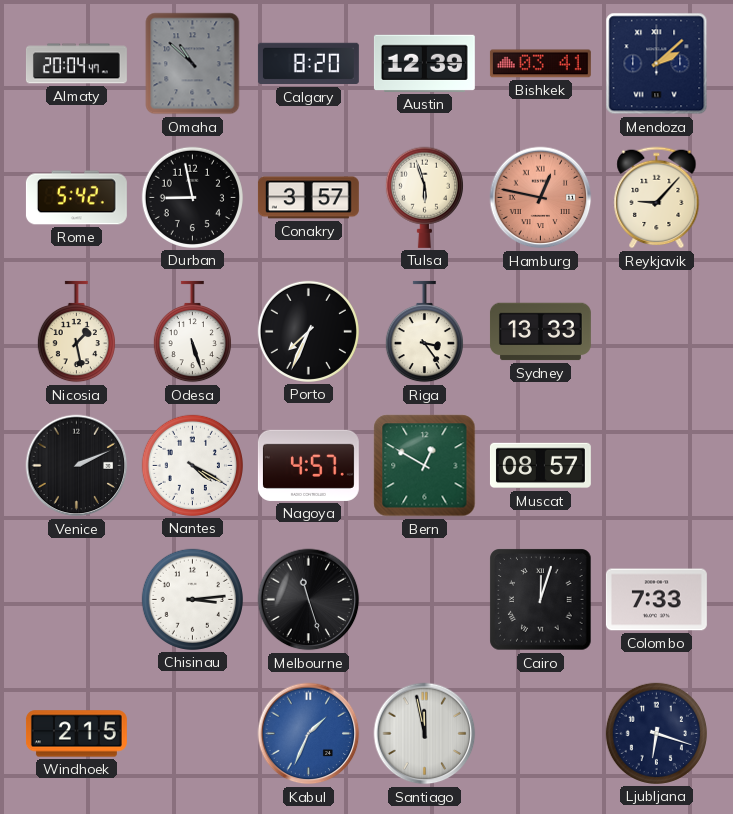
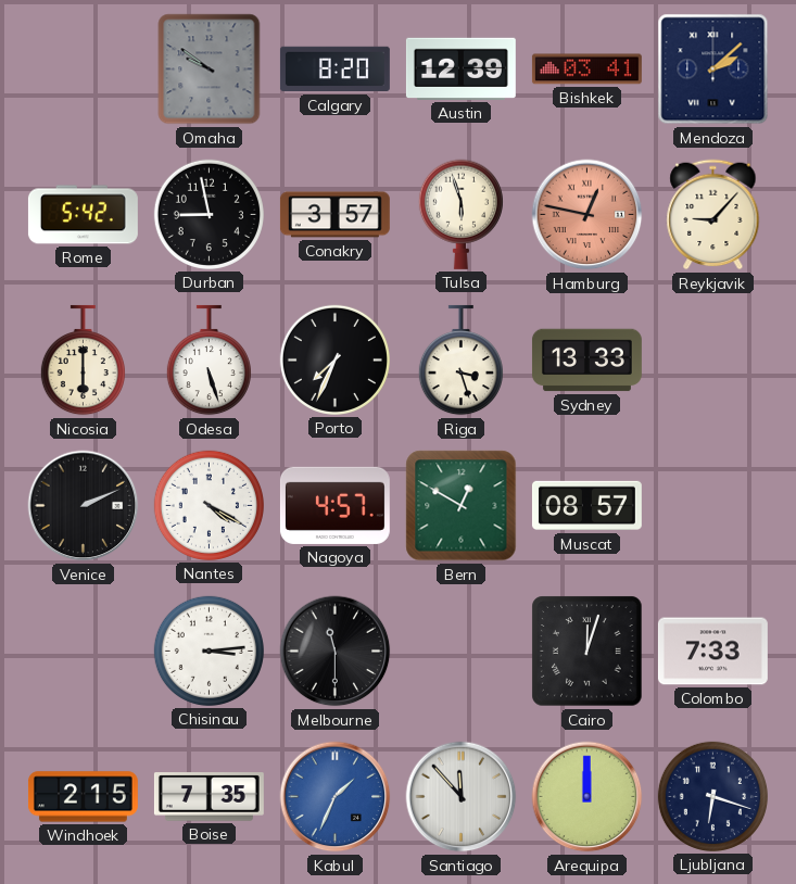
Almaty: 20:04 -> none
Omaha: 10:52 -> 9:51
Nicosia: 1:28 -> 6:00
Riga: 3:24 -> 3:27
Melbourne: 11:27 -> 11:30
Boise: none -> 7:35
Santiago: 11:58 -> 11:53
Arequipa: none -> 12:00
